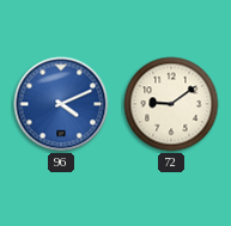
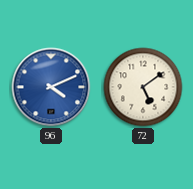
72: 9:09 -> 5:09
